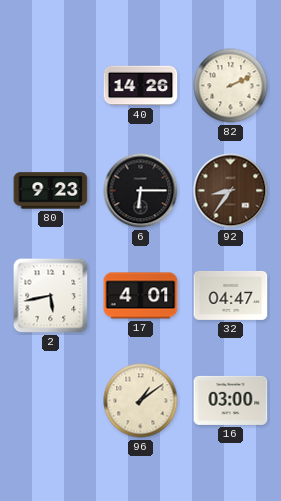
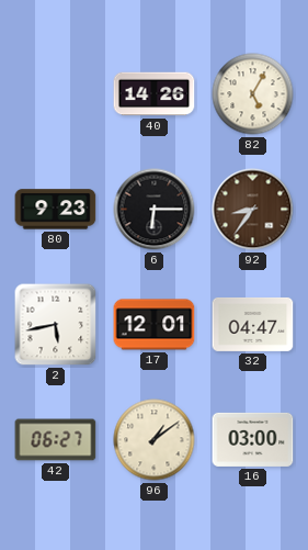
82: 2:11 -> 5:05
17: 4:01 -> 12:01
42: none -> 06:27
